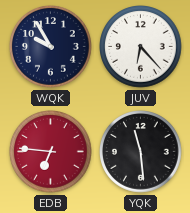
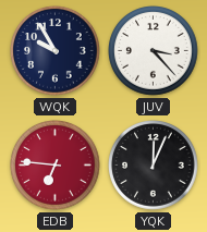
JUV: 6:23 -> 3:23
YQK: 11:29 -> 12:04
